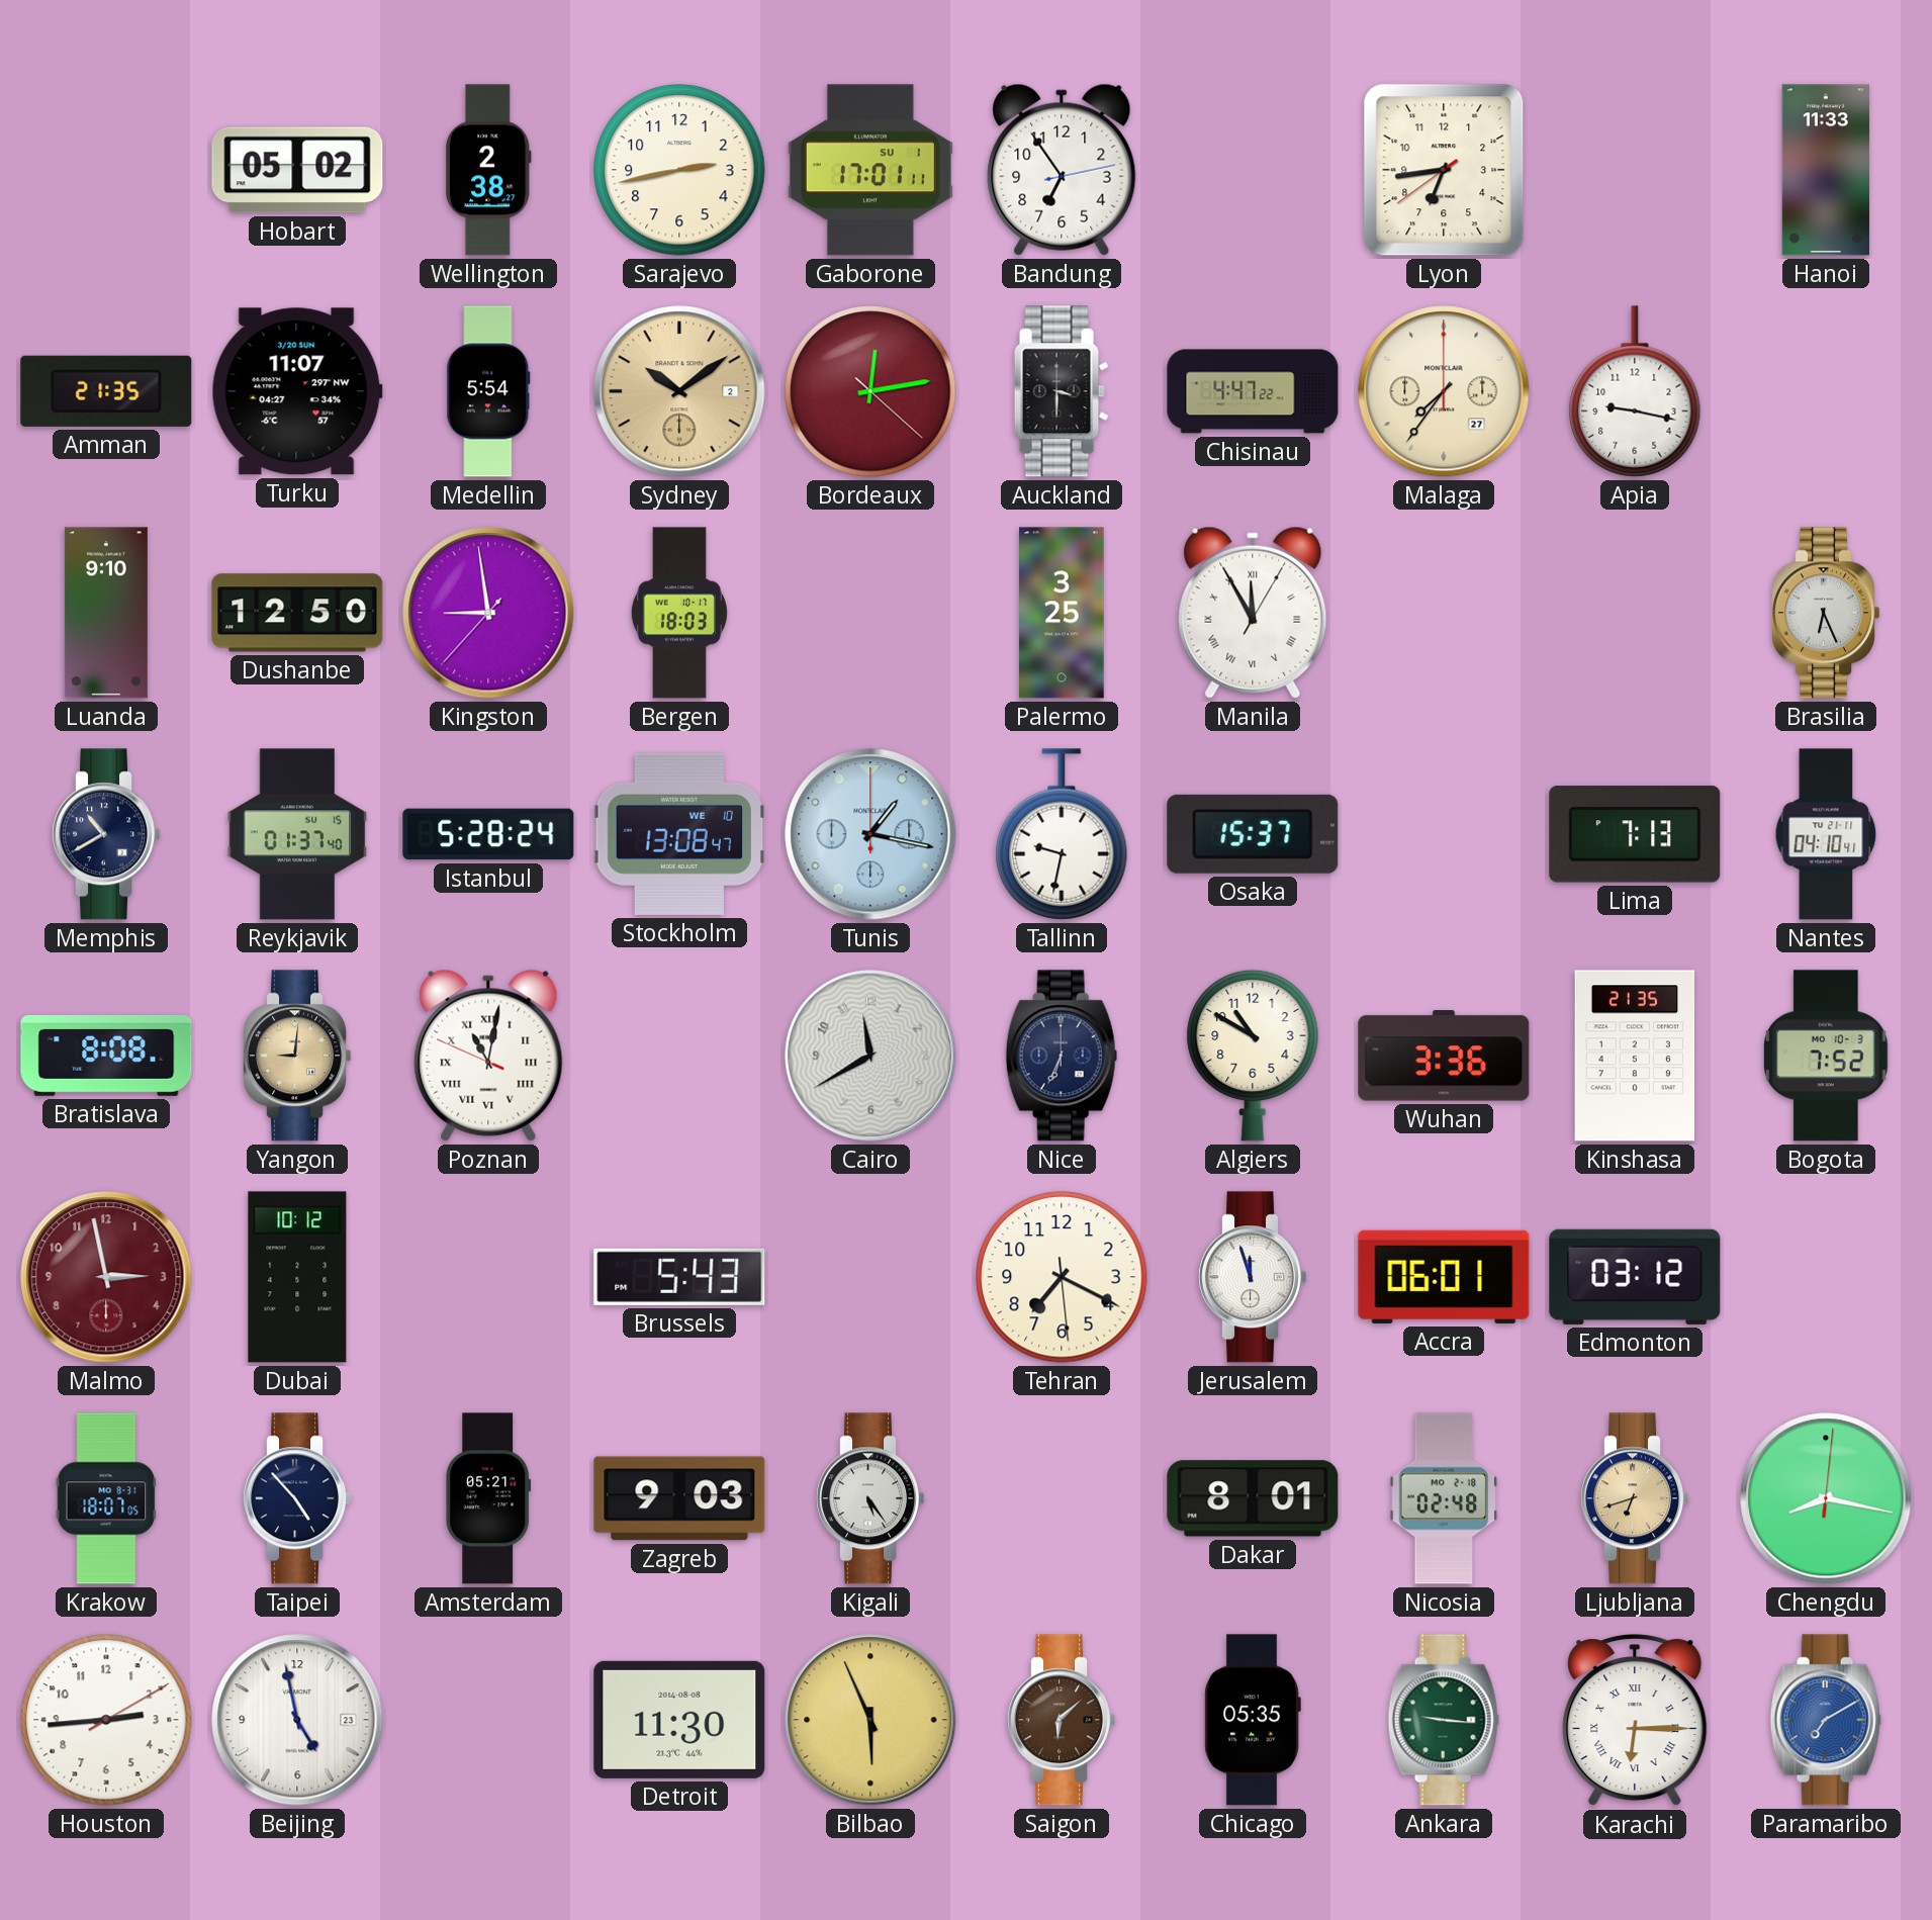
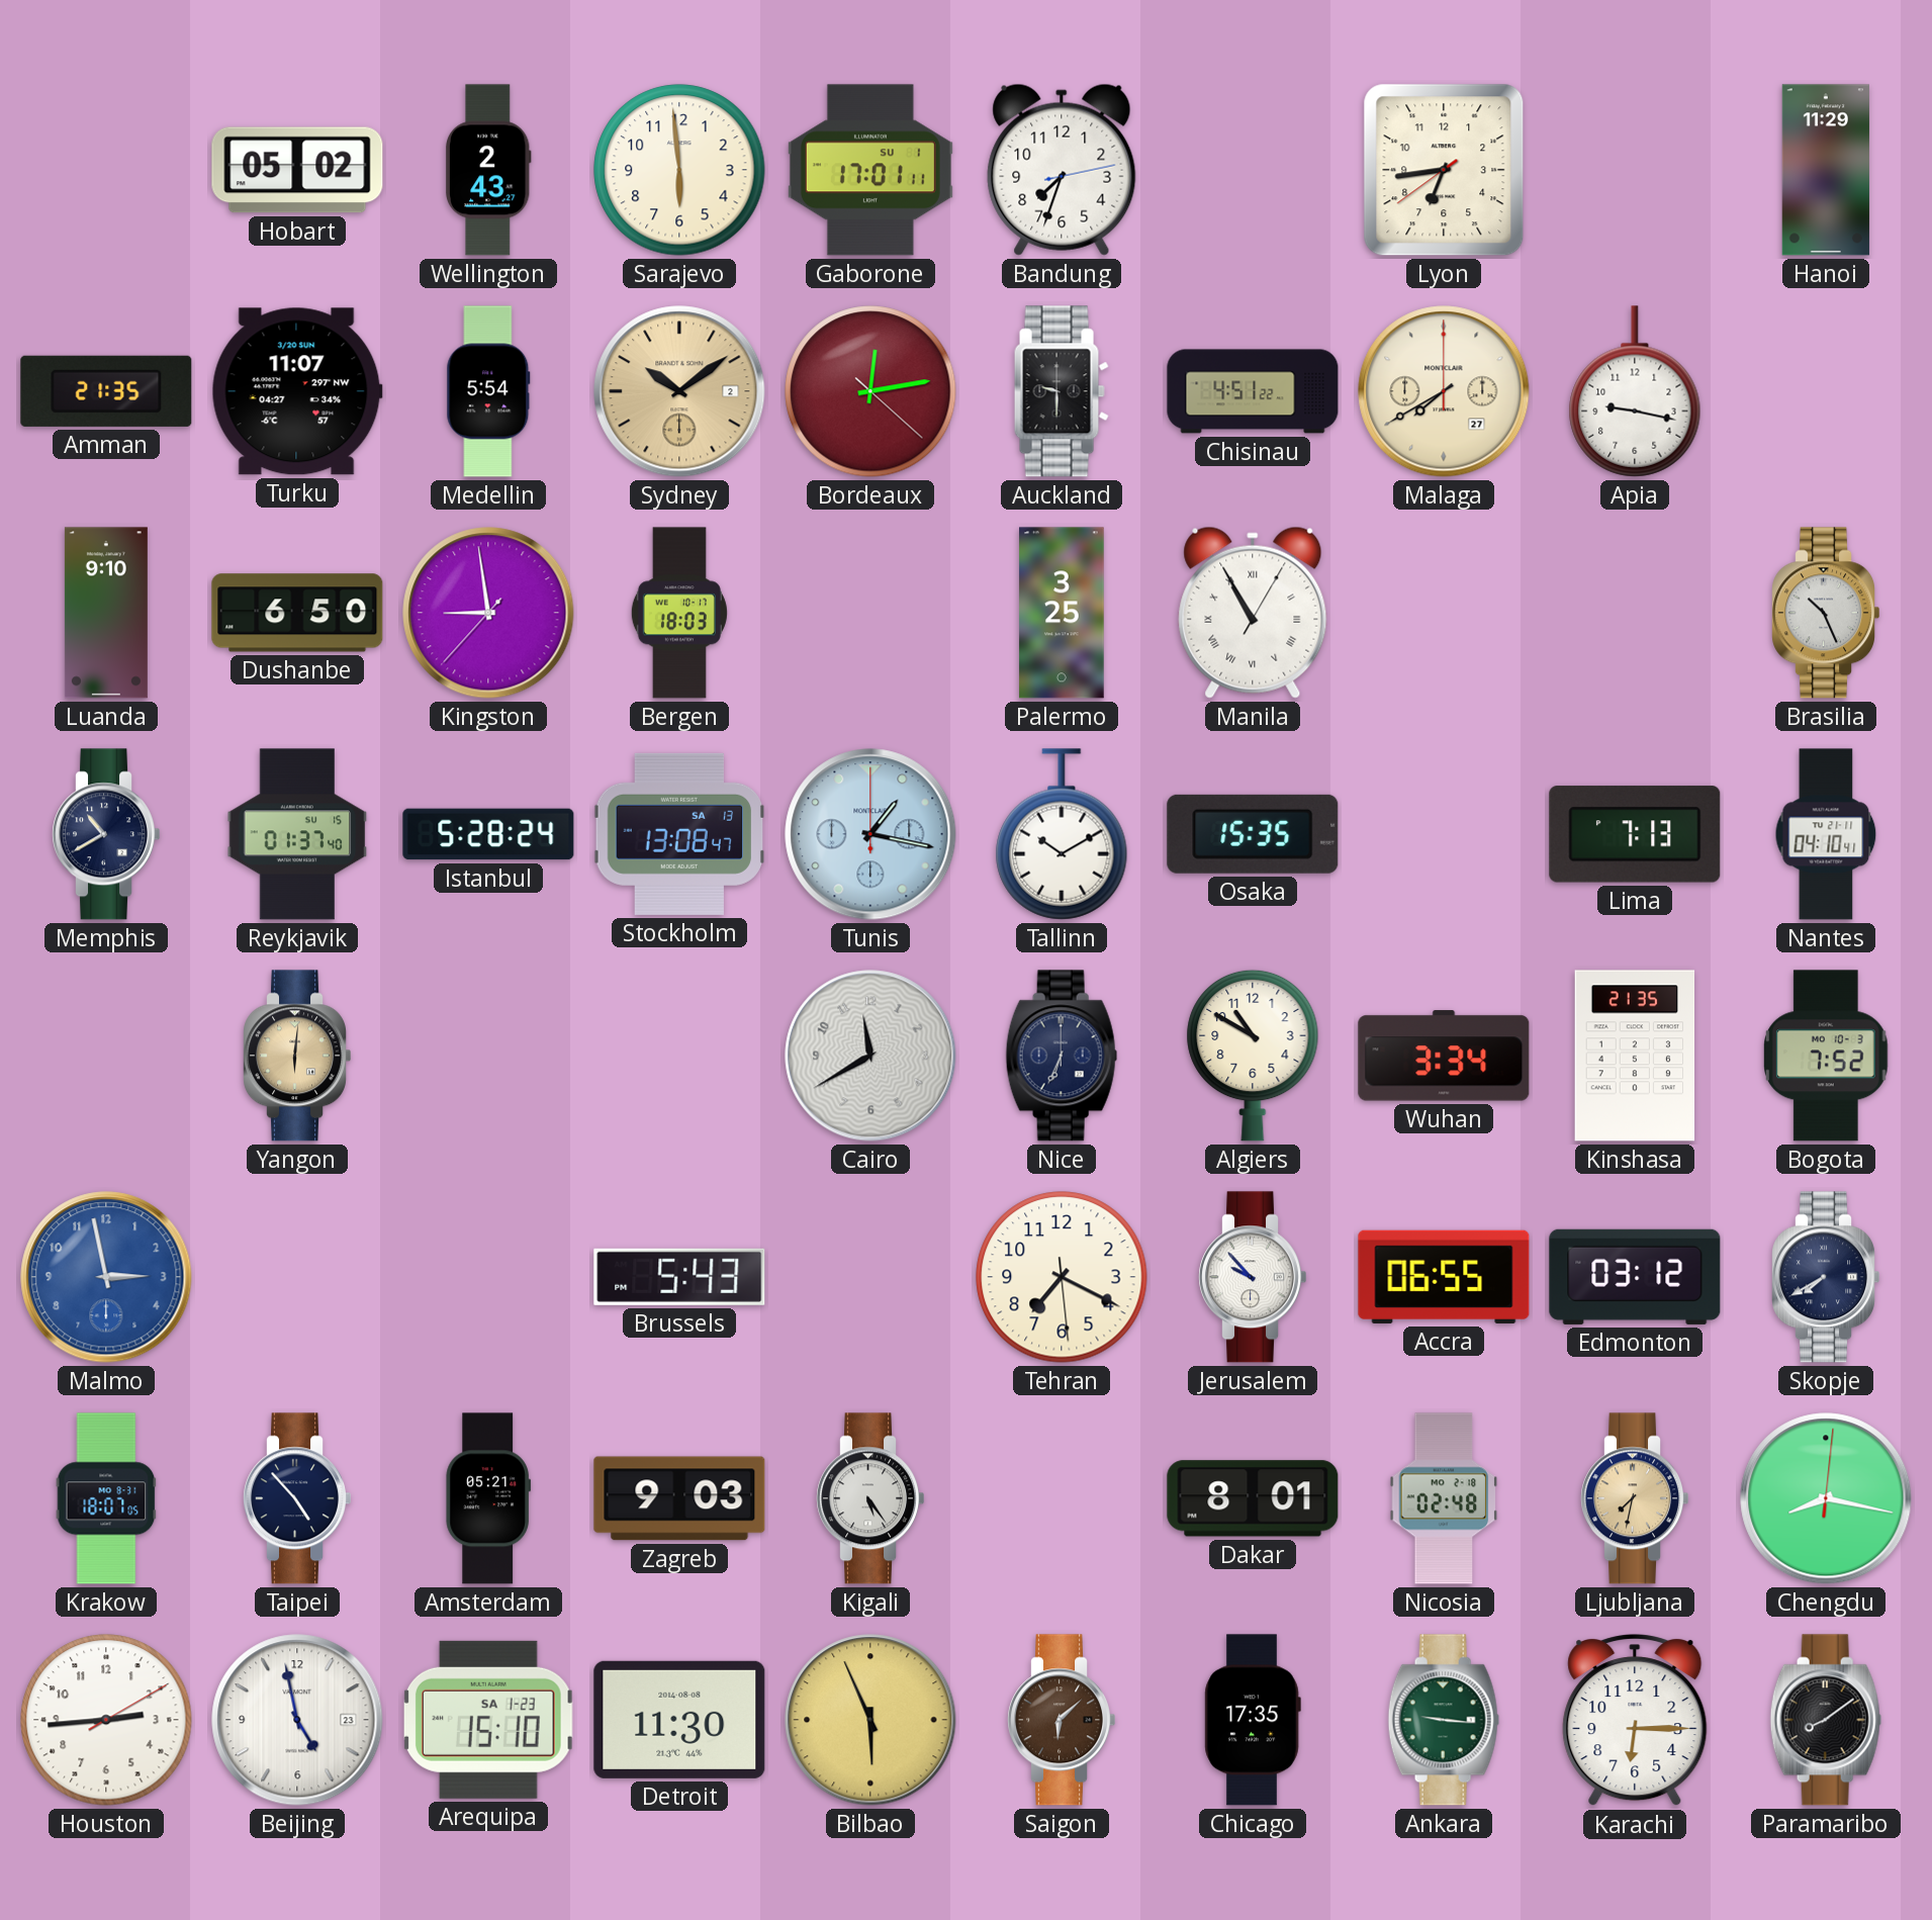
Wellington: 2:38 -> 2:43
Sarajevo: 2:43 -> 5:59
Bandung: 6:54 -> 7:33
Hanoi: 11:33 -> 11:29
Auckland: 3:30 -> 9:30
Chisinau: 4:47 -> 4:51
Malaga: 7:36 -> 7:40
Dushanbe: 12:50 -> 6:50
Manila: 11:55 -> 10:55
Brasilia: 6:26 -> 10:26
Stockholm date: WE 10 -> SA 13
Tallinn: 9:32 -> 10:10
Osaka: 15:37 -> 15:35
Bratislava: 8:08 -> none
Yangon: 9:01 -> 6:01
Poznan: 11:01 -> none
Wuhan: 3:36 -> 3:34
Malmo dial: burgundy -> blue
Dubai: 10:12 -> none
Jerusalem: 11:57 -> 9:53
Accra: 06:01 -> 06:55
Skopje: none -> 7:40
Ljubljana: 6:42 -> 7:32
Arequipa: none -> 15:10
Chicago: 05:35 -> 17:35
Karachi numerals: Roman -> Arabic
Paramaribo: 7:10 -> 8:09
Paramaribo dial: blue -> black
